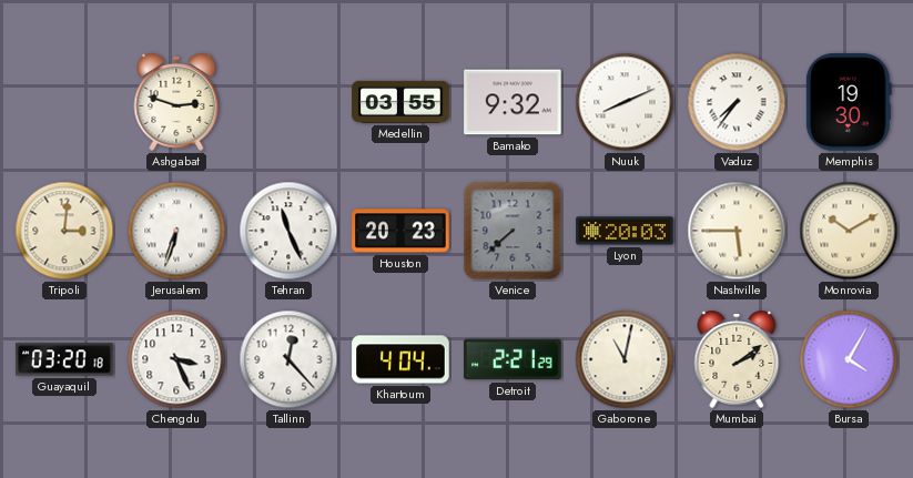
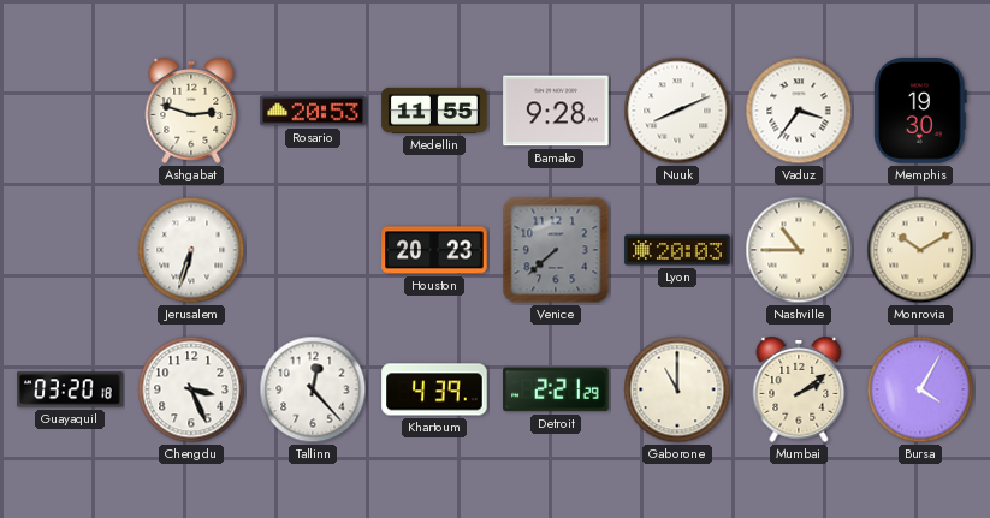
Rosario: none -> 20:53
Medellin: 03:55 -> 11:55
Bamako: 9:32 -> 9:28
Vaduz: 7:36 -> 3:36
Tripoli: 3:01 -> none
Tehran: 11:26 -> none
Nashville: 5:45 -> 10:45
Khartoum: 4:04 -> 4:39
Gaborone: 11:02 -> 11:00
